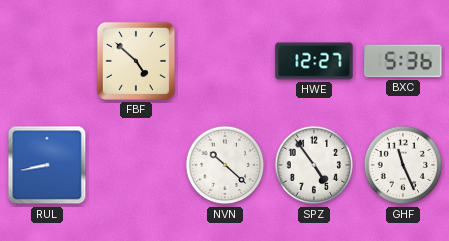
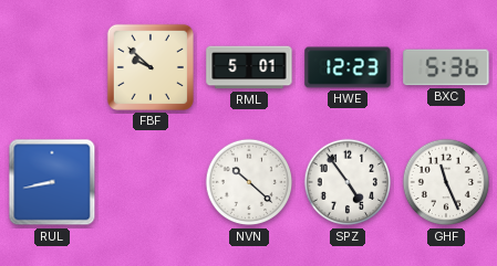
FBF: 4:52 -> 9:52
RML: none -> 5:01
HWE: 12:27 -> 12:23
